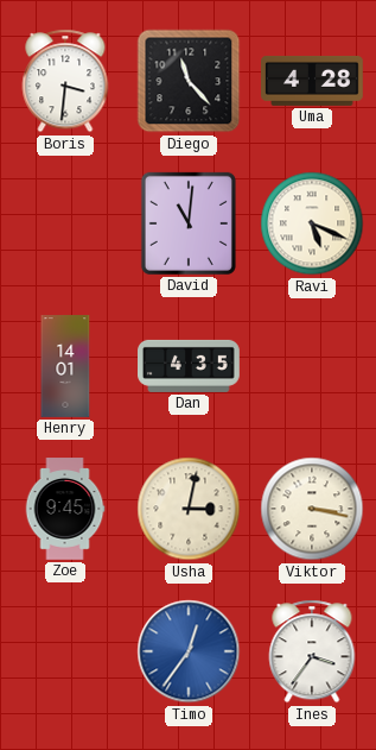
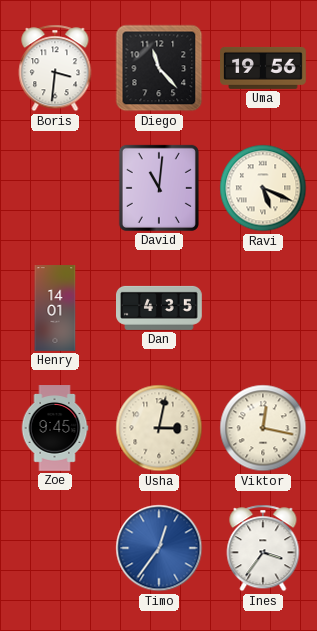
Uma: 4:28 -> 19:56
Viktor: 3:17 -> 12:17
